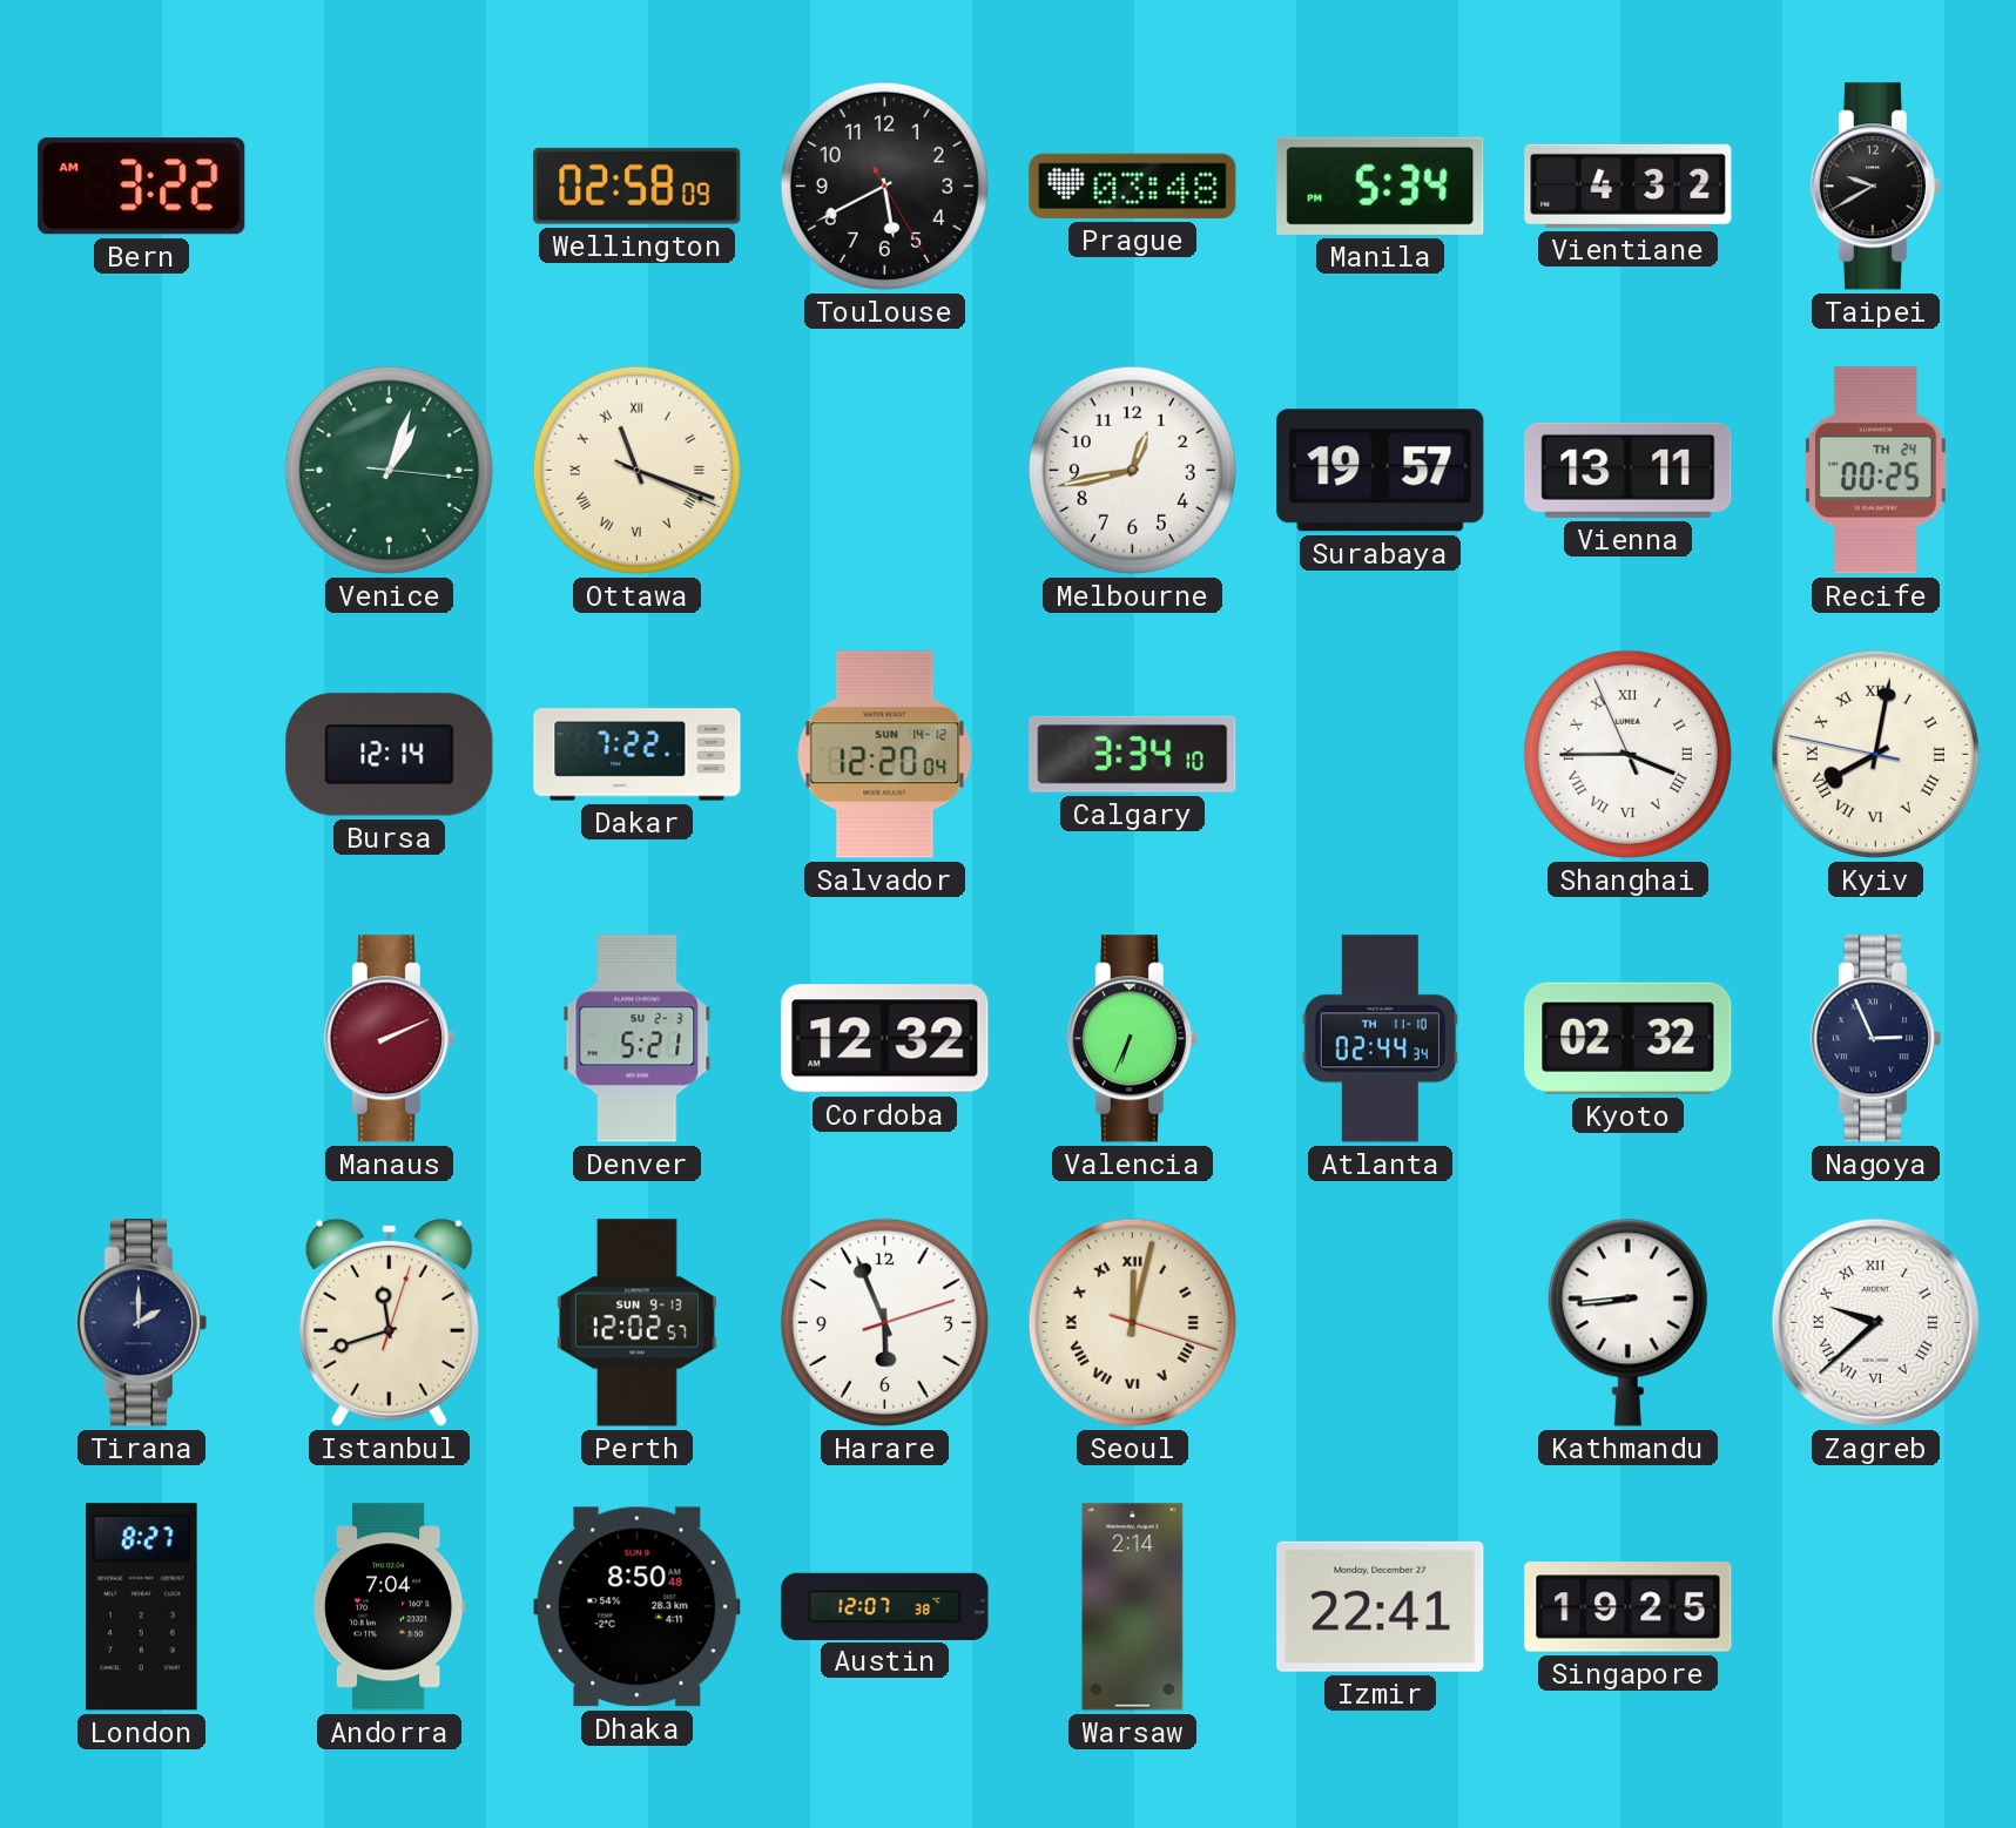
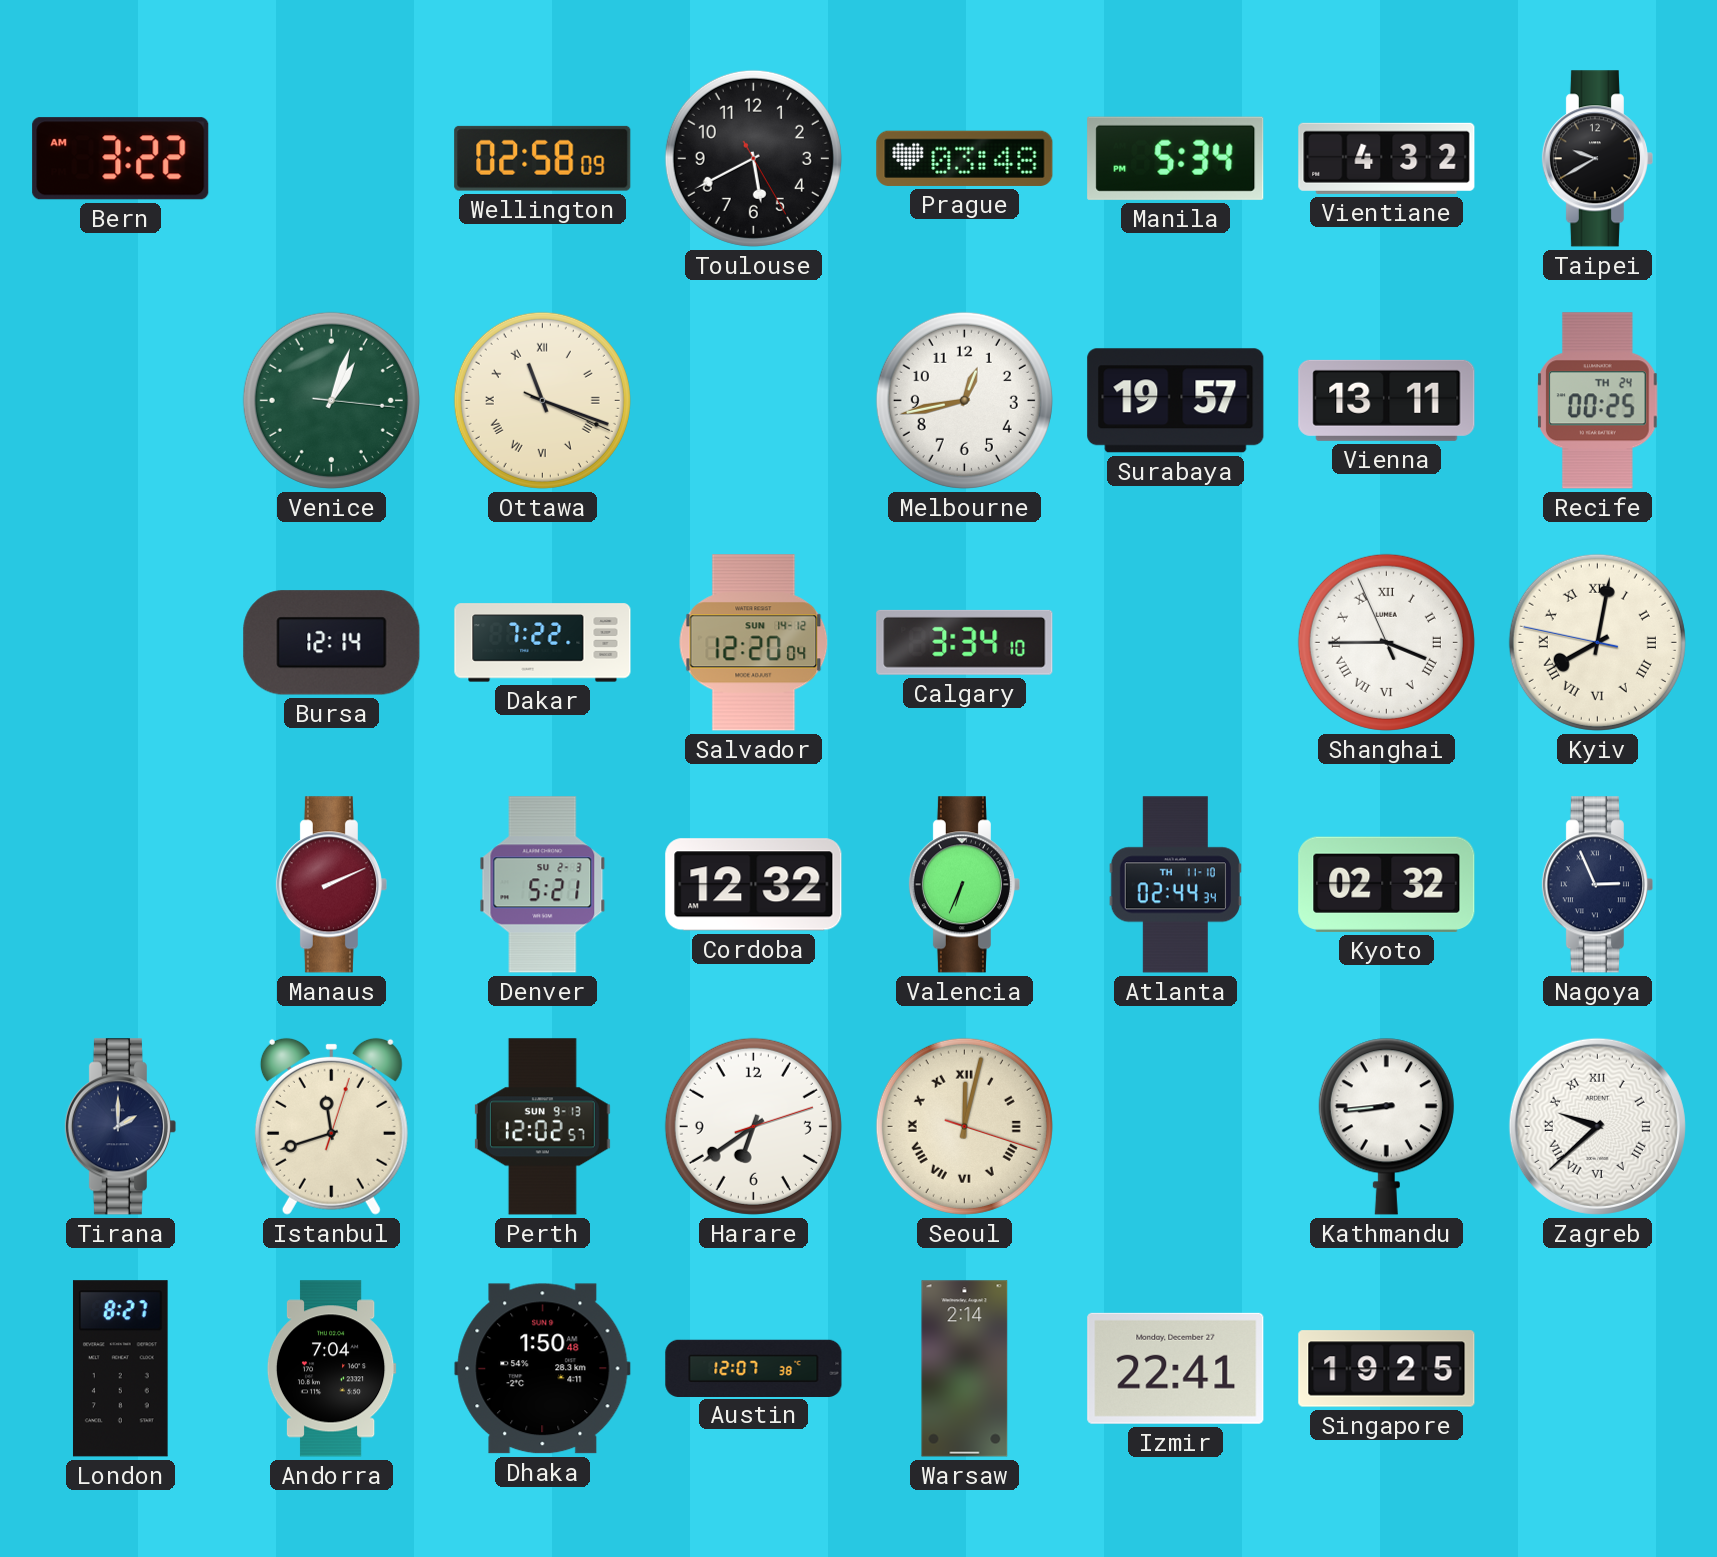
Harare: 5:56 -> 6:39
Dhaka: 8:50 -> 1:50
